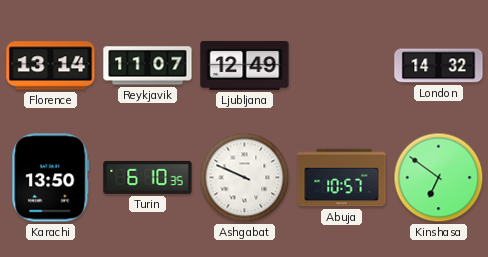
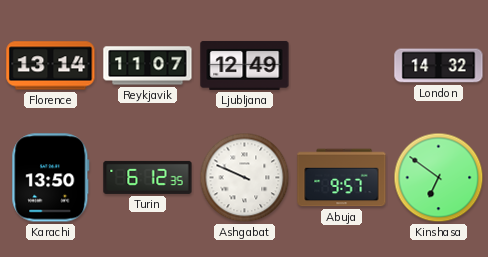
Turin: 6:10 -> 6:12
Abuja: 10:57 -> 9:57
